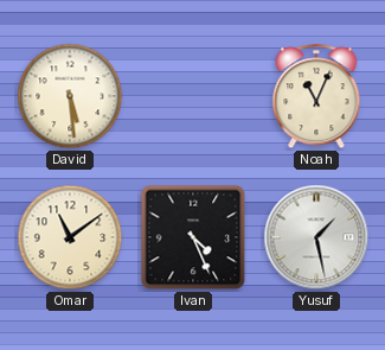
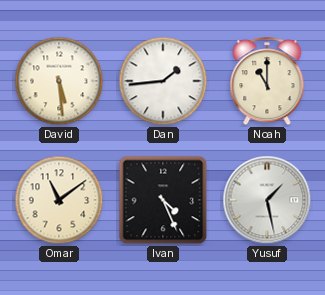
Dan: none -> 1:44
Noah: 11:04 -> 11:00
